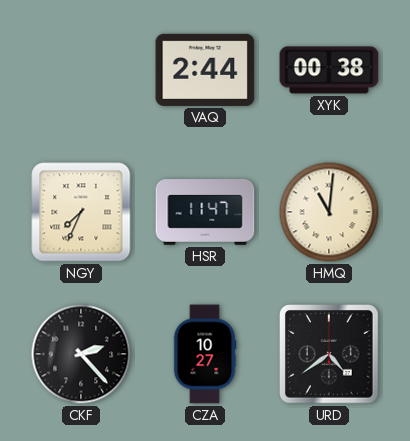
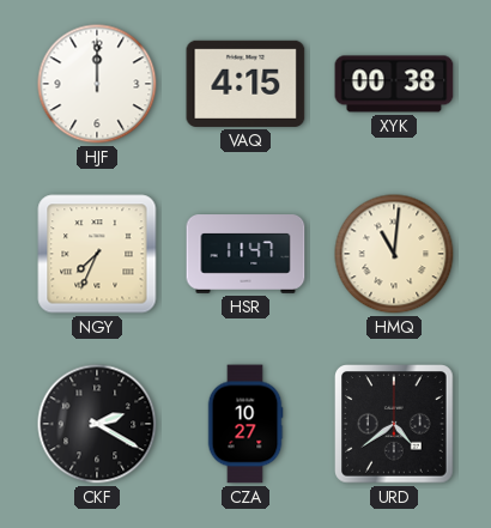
HJF: none -> 12:00
VAQ: 2:44 -> 4:15
CKF: 2:23 -> 2:20
